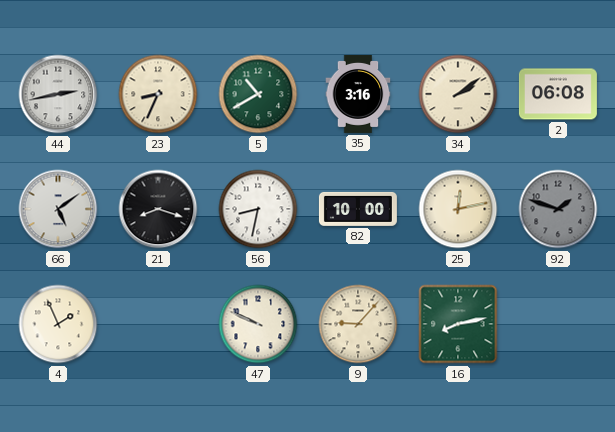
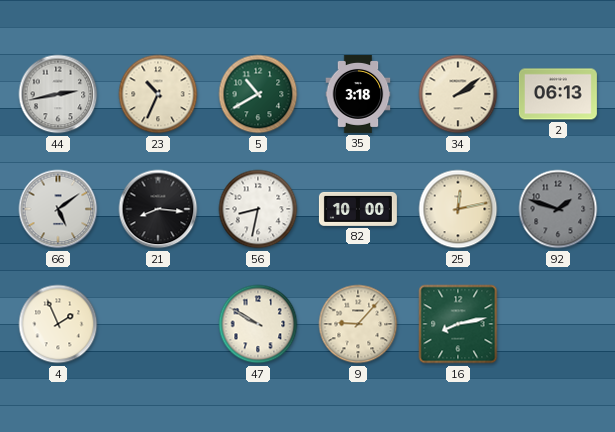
23: 8:34 -> 10:34
35: 3:16 -> 3:18
2: 06:08 -> 06:13
21: 8:18 -> 8:16
47: 9:49 -> 9:50
